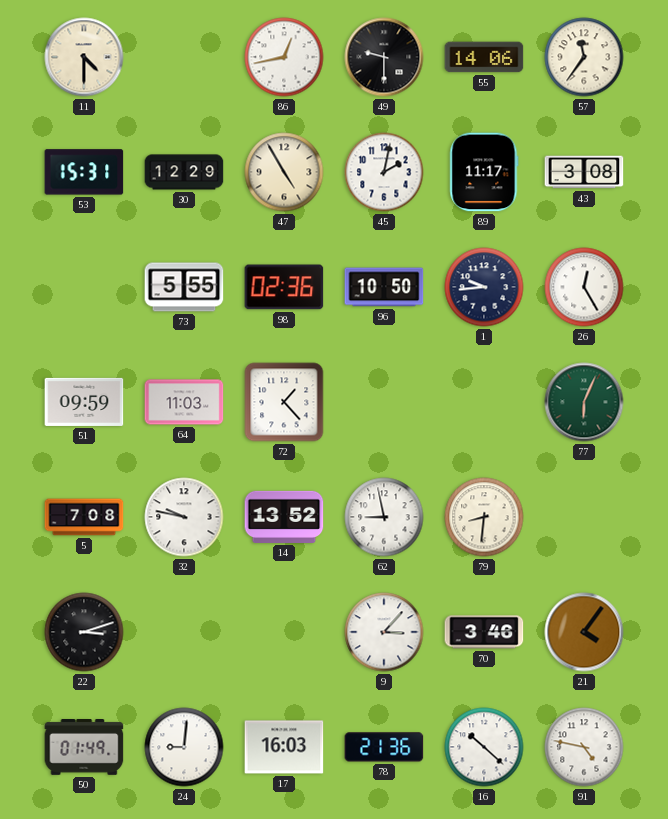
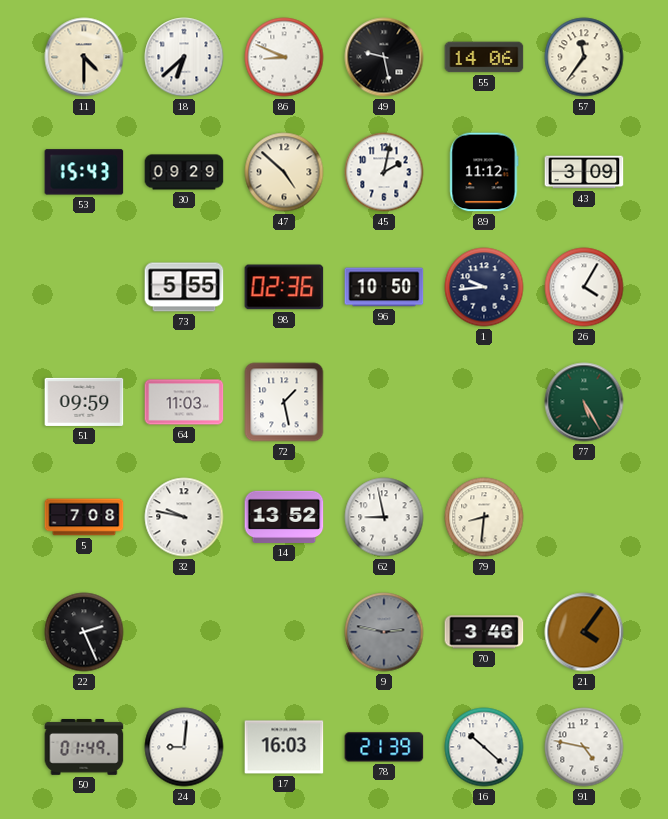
18: none -> 6:38
86: 12:43 -> 8:49
49: 9:30 -> 9:28
53: 15:31 -> 15:43
30: 12:29 -> 09:29
47: 4:55 -> 4:52
89: 11:17 -> 11:12
43: 3:08 -> 3:09
26: 12:25 -> 4:05
72: 1:23 -> 1:28
77: 6:04 -> 5:25
22: 3:12 -> 2:26
9: 3:07 -> 2:47
9 dial: white -> grey
78: 21:36 -> 21:39
